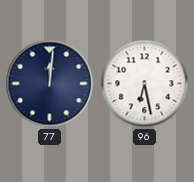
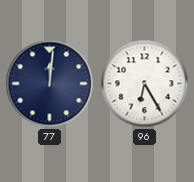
96: 6:28 -> 6:25
